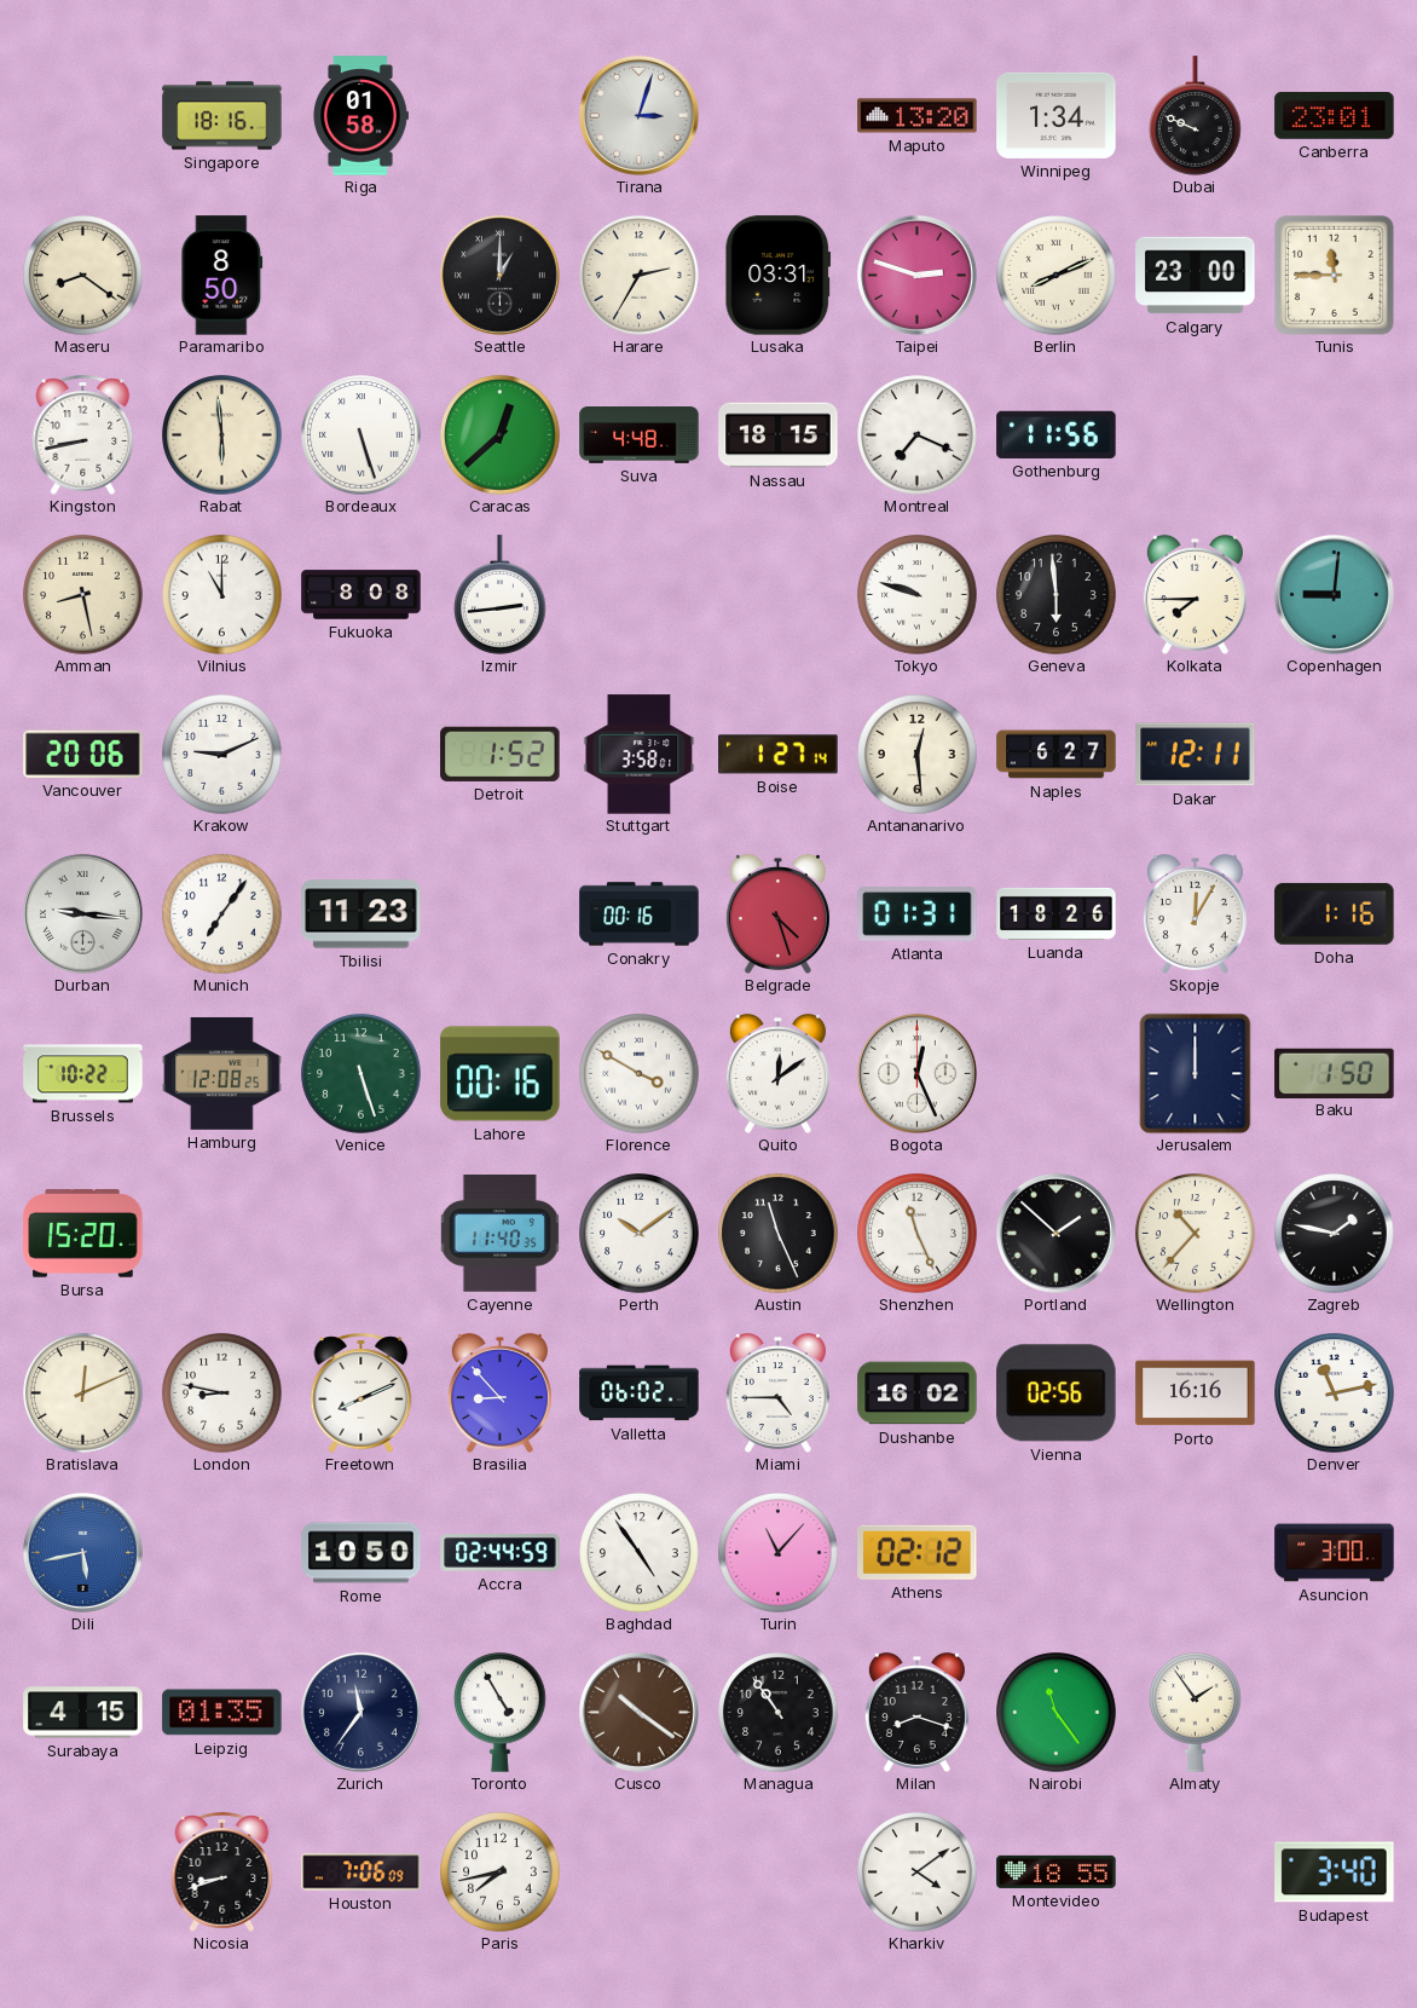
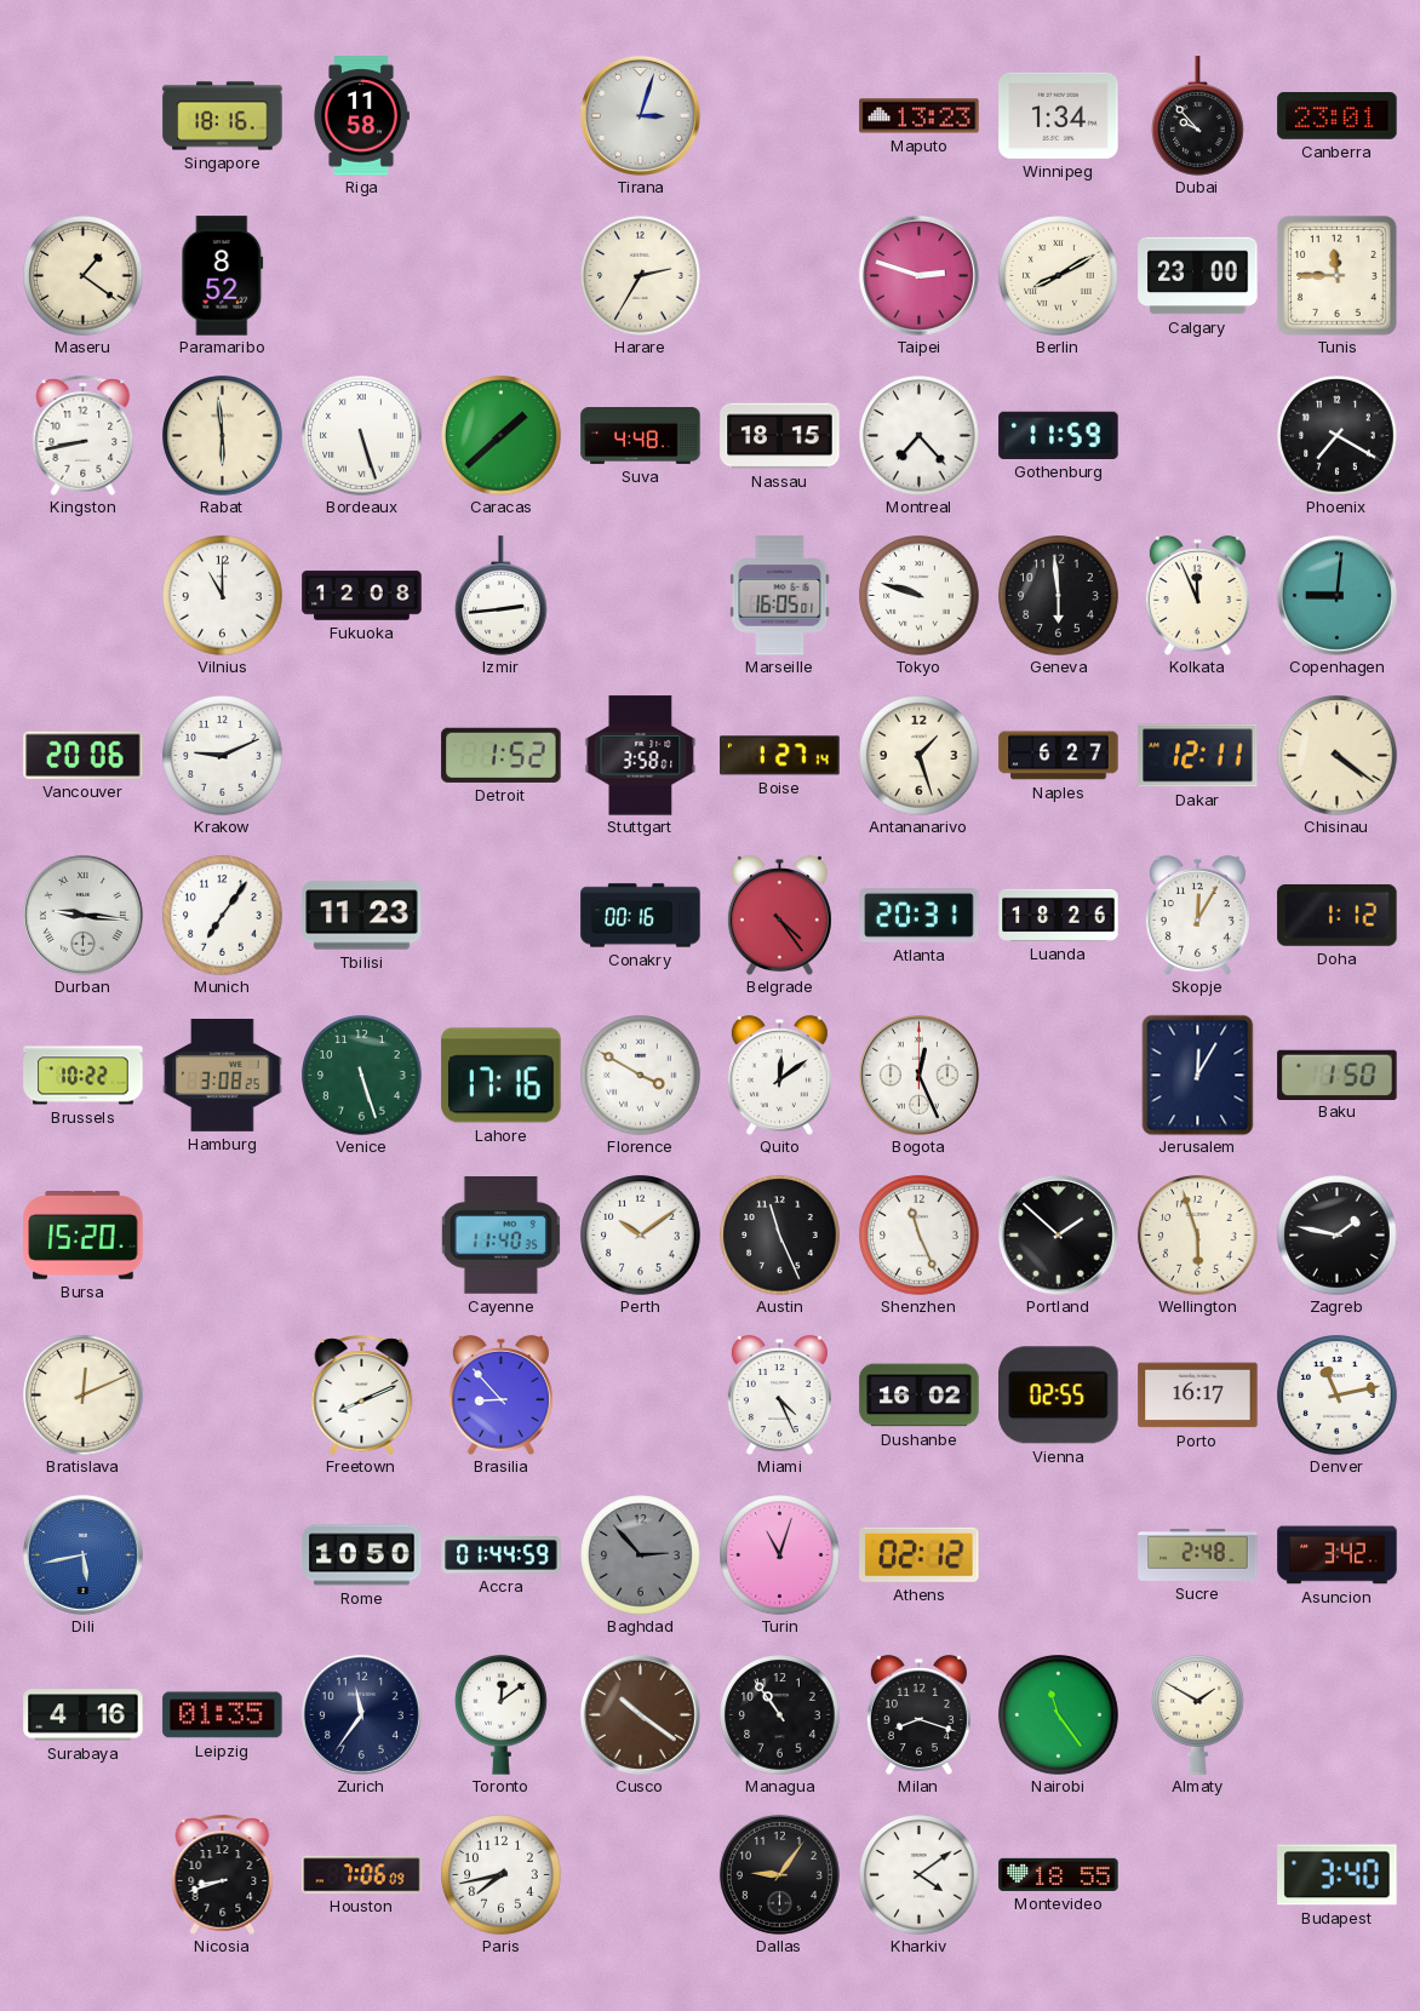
Riga: 01:58 -> 11:58
Maputo: 13:20 -> 13:23
Dubai: 9:49 -> 9:53
Maseru: 8:21 -> 1:21
Paramaribo: 8:50 -> 8:52
Seattle: 1:00 -> none
Lusaka: 03:31 -> none
Berlin: 8:11 -> 8:10
Caracas: 12:38 -> 1:38
Montreal: 7:19 -> 7:23
Gothenburg: 11:56 -> 11:59
Phoenix: none -> 7:20
Amman: 8:28 -> none
Fukuoka: 8:08 -> 12:08
Marseille: none -> 16:05
Kolkata: 7:45 -> 11:56
Antananarivo: 12:29 -> 1:27
Chisinau: none -> 4:21
Belgrade: 4:27 -> 4:24
Atlanta: 01:31 -> 20:31
Doha: 1:16 -> 1:12
Hamburg: 12:08 -> 3:08
Lahore: 00:16 -> 17:16
Jerusalem: 12:00 -> 12:05
Wellington: 10:37 -> 5:57
London: 8:47 -> none
Valletta: 06:02 -> none
Miami: 4:45 -> 4:26
Vienna: 02:56 -> 02:55
Porto: 16:16 -> 16:17
Accra: 02:44 -> 01:44
Baghdad: 4:54 -> 2:53
Baghdad dial: white -> grey
Turin: 11:07 -> 11:03
Sucre: none -> 2:48
Asuncion: 3:00 -> 3:42
Surabaya: 4:15 -> 4:16
Toronto: 4:55 -> 12:09
Almaty: 1:54 -> 1:50
Dallas: none -> 9:06
